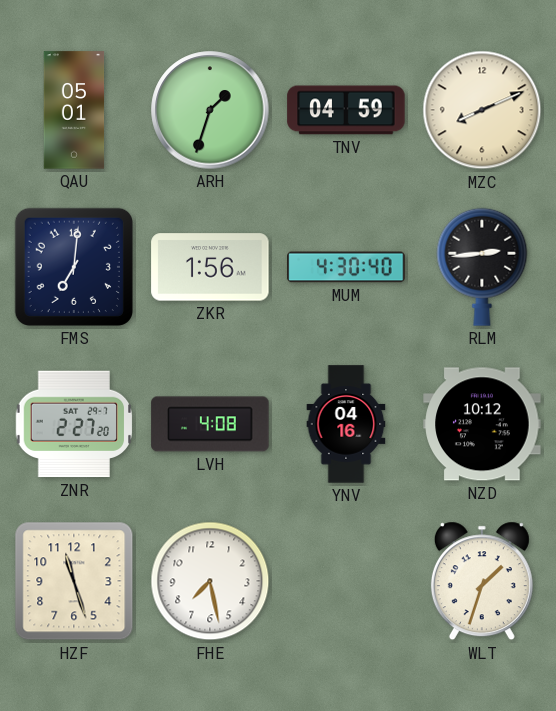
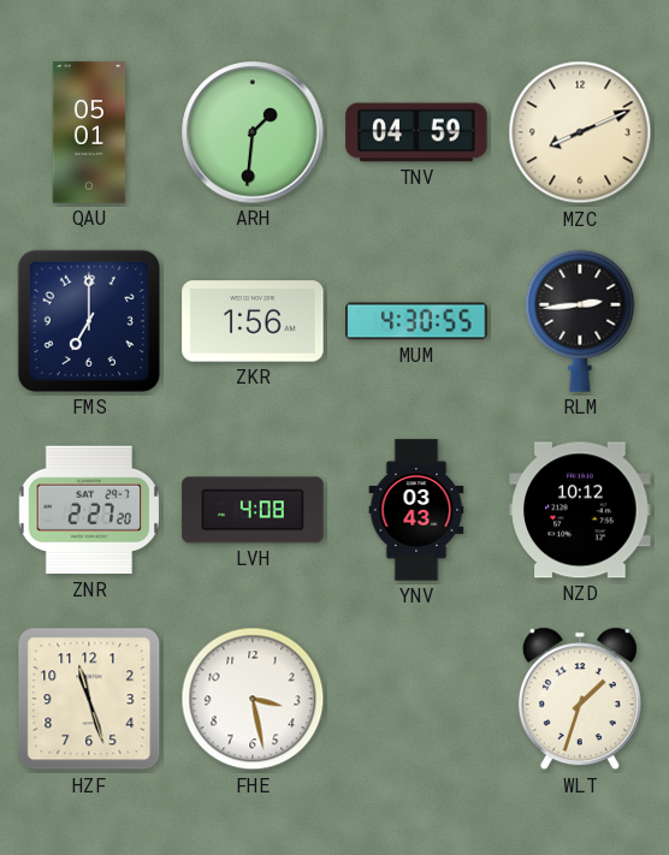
ARH: 1:33 -> 1:31
FMS: 7:01 -> 7:00
MUM: 4:30:40 -> 4:30:55
YNV: 04:16 -> 03:43
FHE: 7:28 -> 3:28
